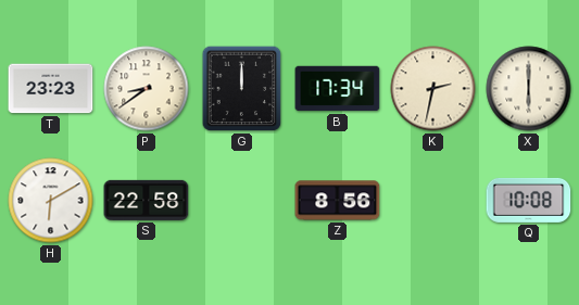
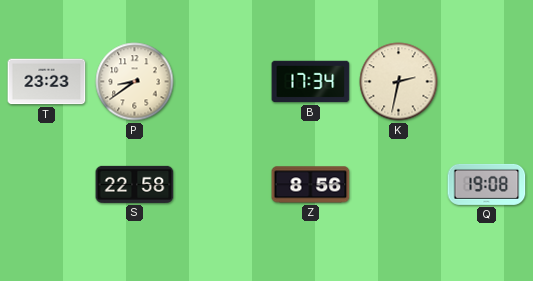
G: 12:00 -> none
X: 6:00 -> none
H: 6:10 -> none
Q: 10:08 -> 19:08
